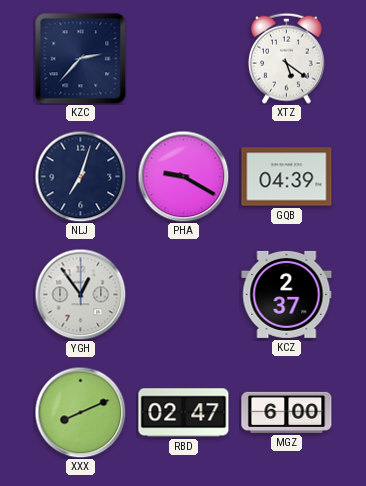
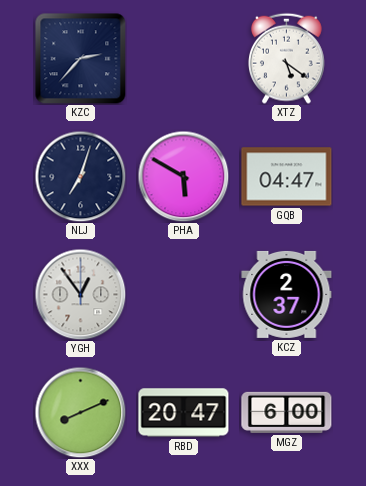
PHA: 9:20 -> 5:50
GQB: 04:39 -> 04:47
RBD: 02:47 -> 20:47
